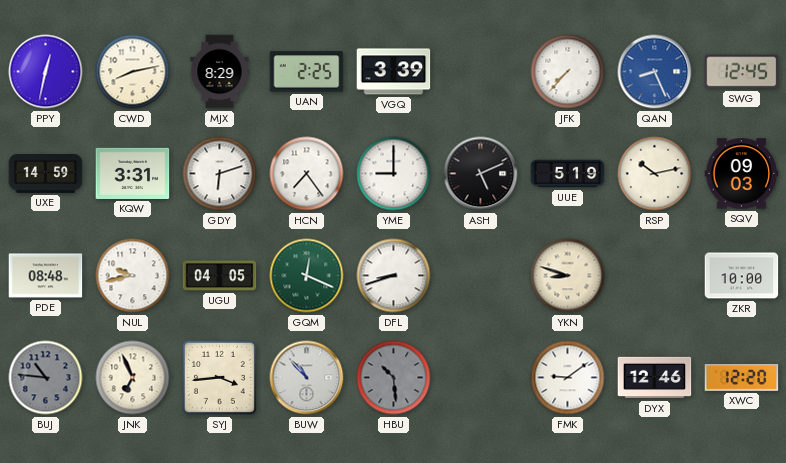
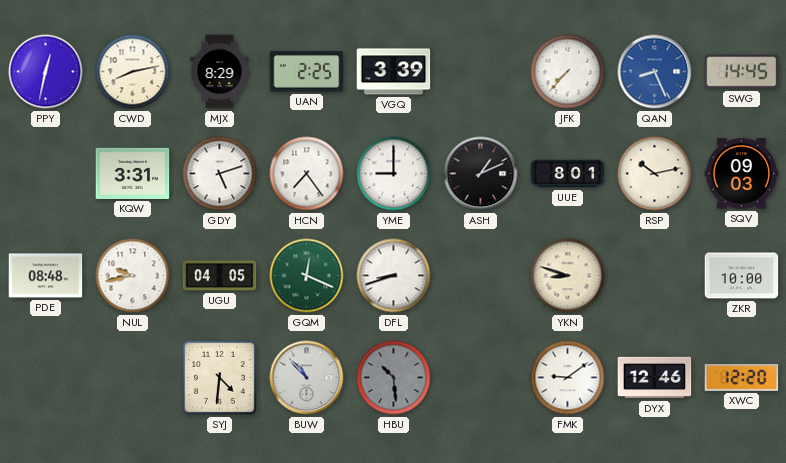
SWG: 12:45 -> 14:45
UXE: 14:59 -> none
GDY: 6:12 -> 5:12
ASH: 5:11 -> 1:11
UUE: 5:19 -> 8:01
BUJ: 10:46 -> none
JNK: 6:56 -> none
SYJ: 3:44 -> 4:31
